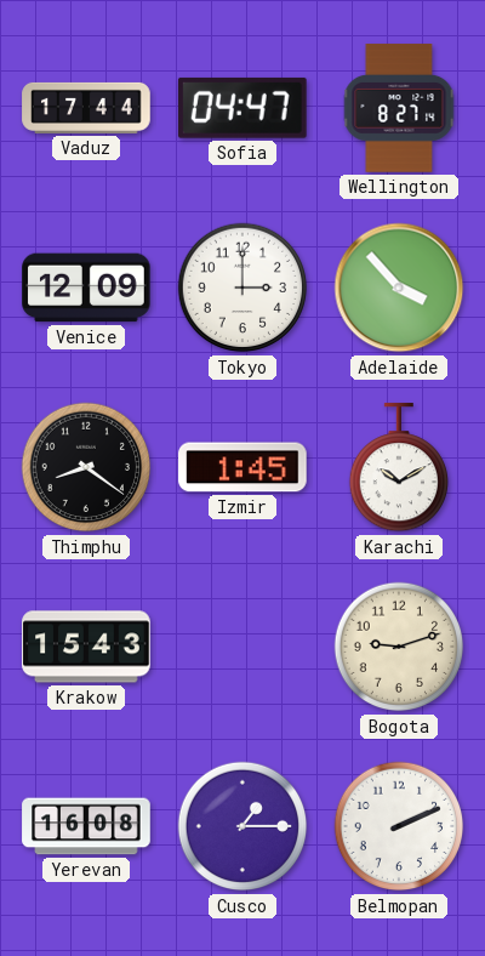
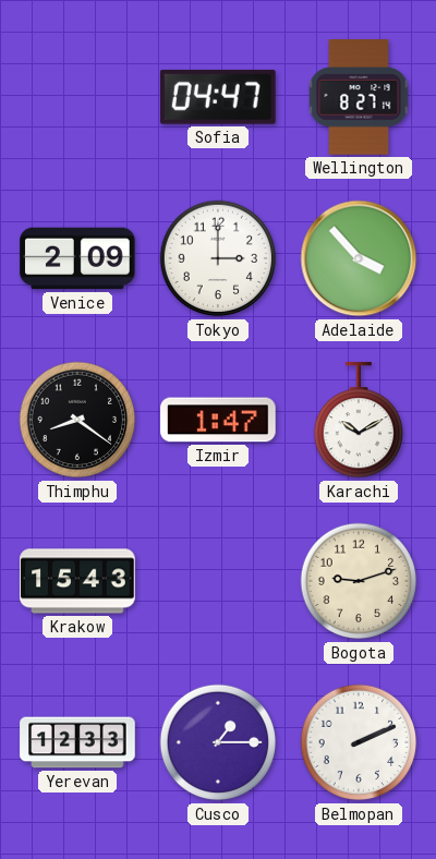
Vaduz: 17:44 -> none
Venice: 12:09 -> 2:09
Izmir: 1:45 -> 1:47
Yerevan: 16:08 -> 12:33
